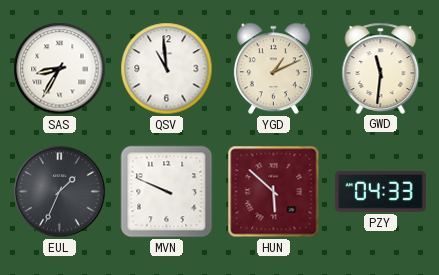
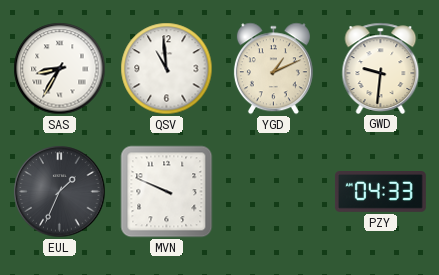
GWD: 11:31 -> 9:31
HUN: 5:52 -> none
